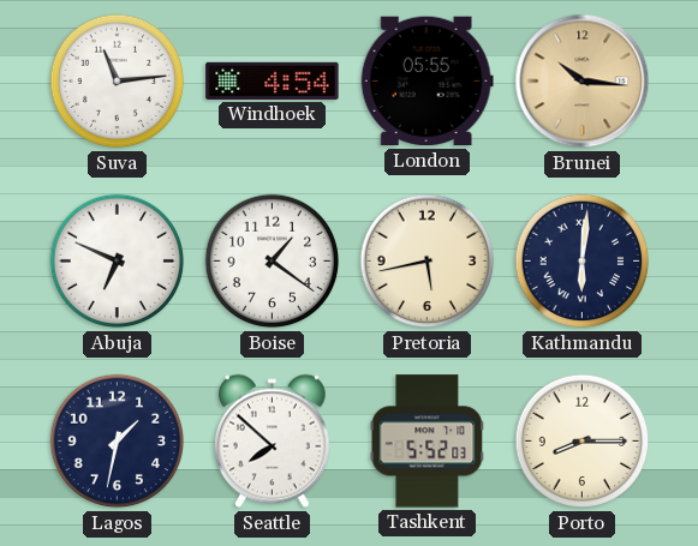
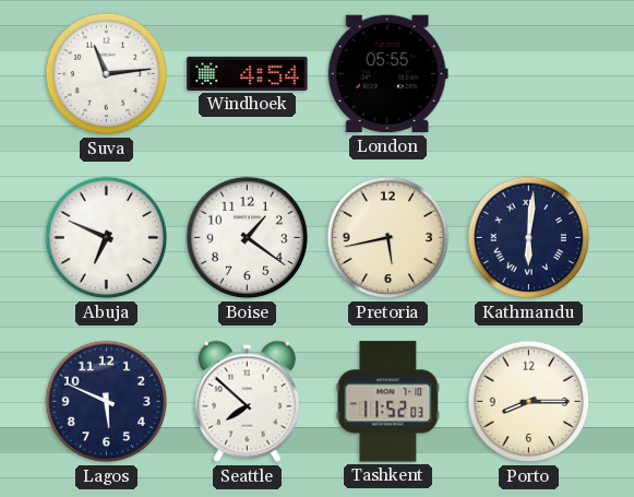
Brunei: 10:16 -> none
Lagos: 1:32 -> 5:49
Tashkent: 5:52 -> 11:52
